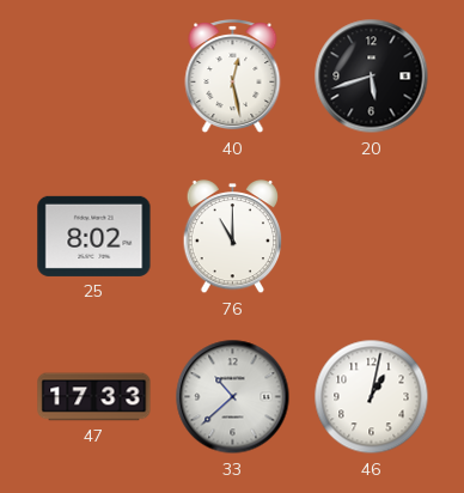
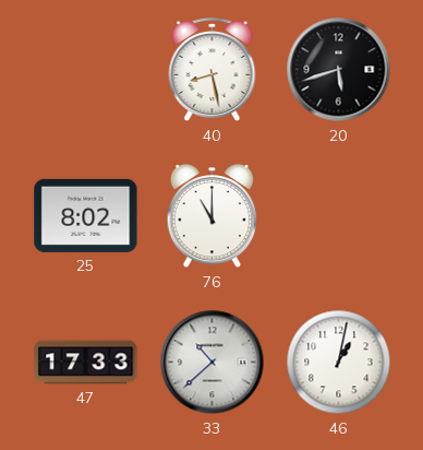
40: 12:28 -> 8:28
